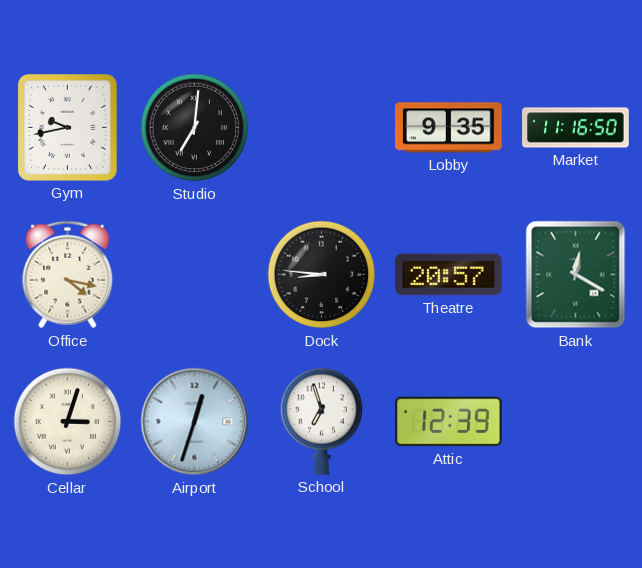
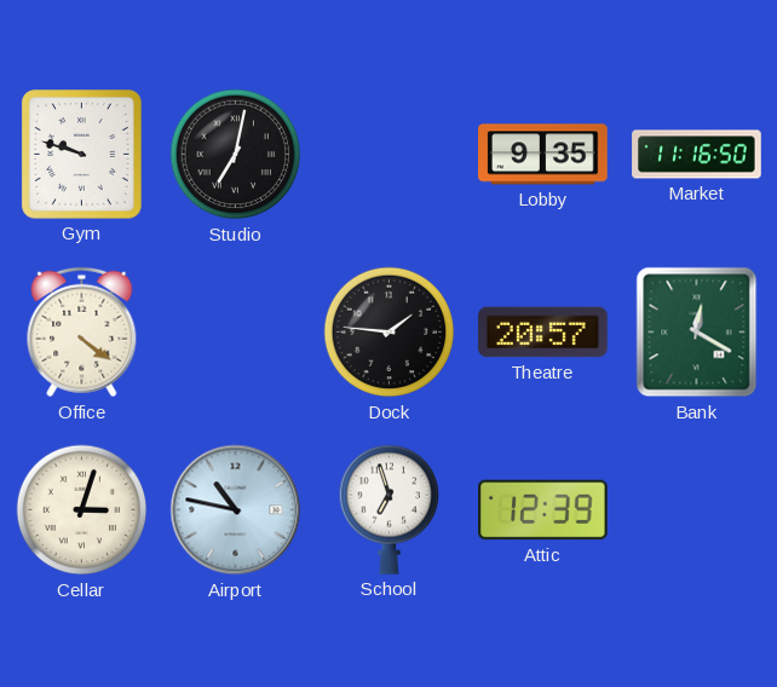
Gym: 9:43 -> 9:48
Studio: 7:01 -> 7:02
Office: 4:17 -> 4:21
Dock: 8:46 -> 1:46
Airport: 12:33 -> 10:47
